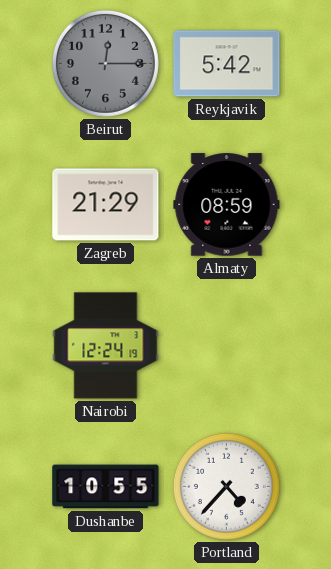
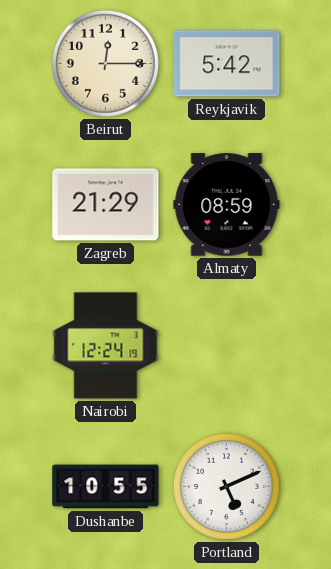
Beirut dial: grey -> cream
Portland: 4:37 -> 5:11
